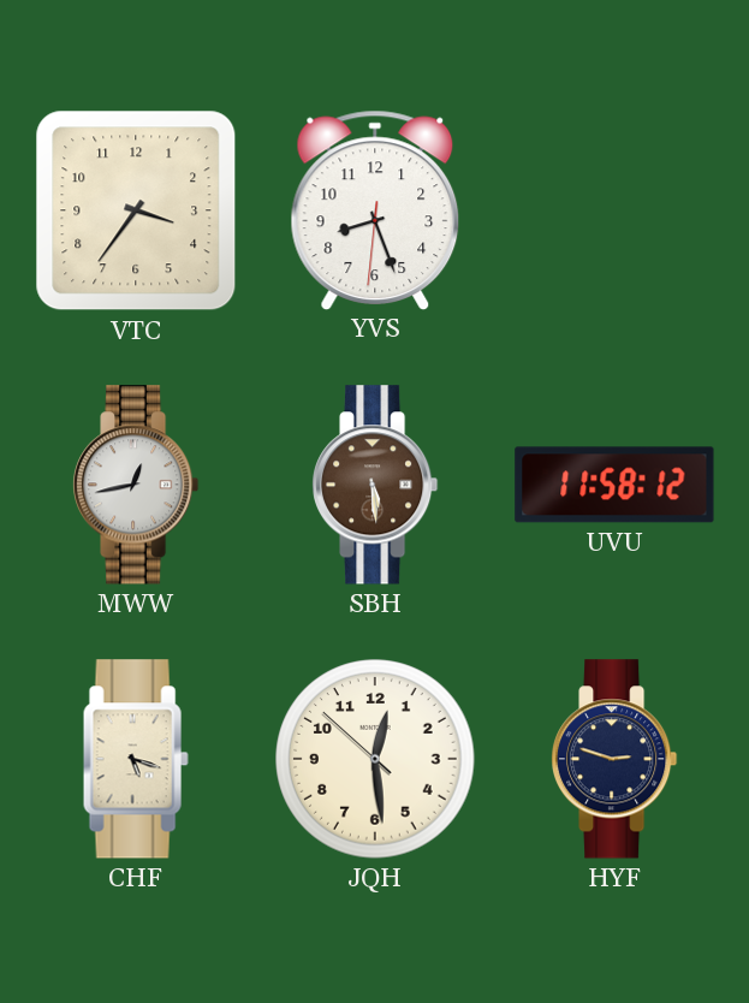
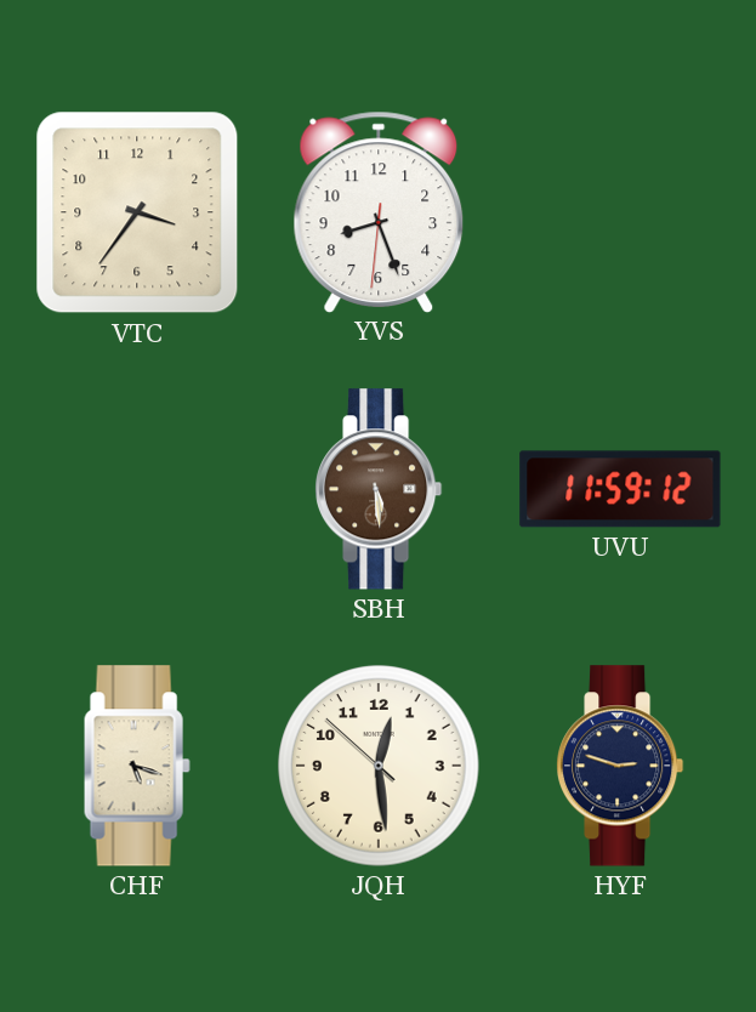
MWW: 12:43 -> none
UVU: 11:58 -> 11:59
